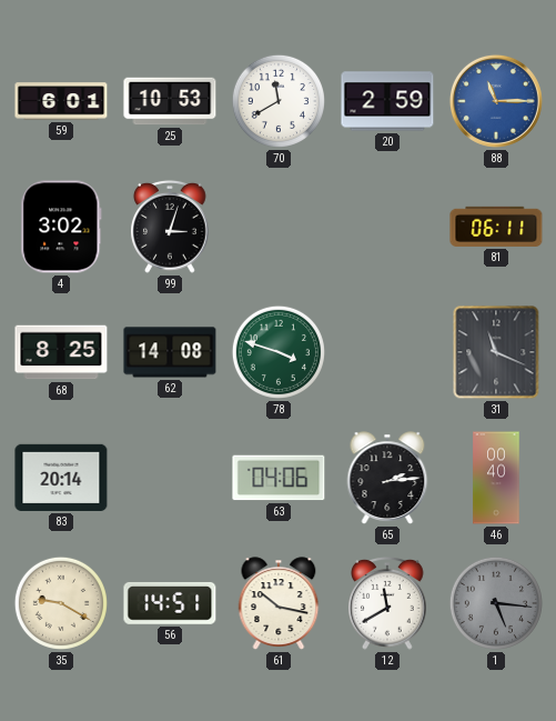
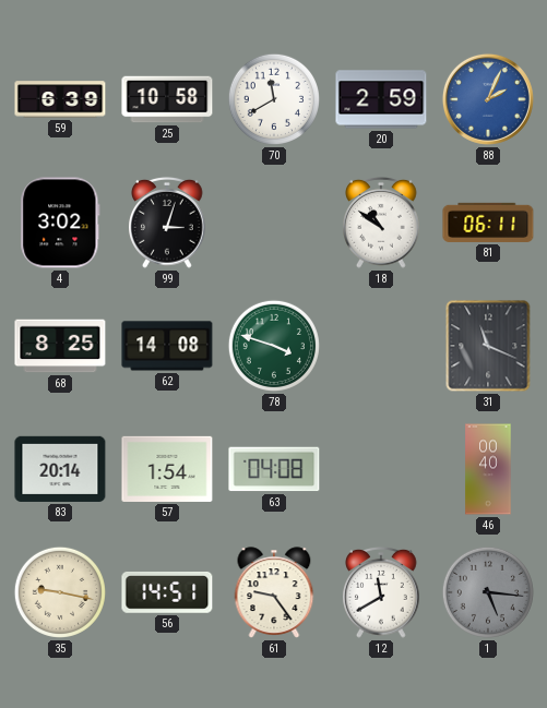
59: 6:01 -> 6:39
25: 10:53 -> 10:58
88: 11:15 -> 2:04
18: none -> 10:51
57: none -> 1:54
63: 04:06 -> 04:08
65: 2:14 -> none
35: 9:20 -> 9:17
61: 10:17 -> 9:24
